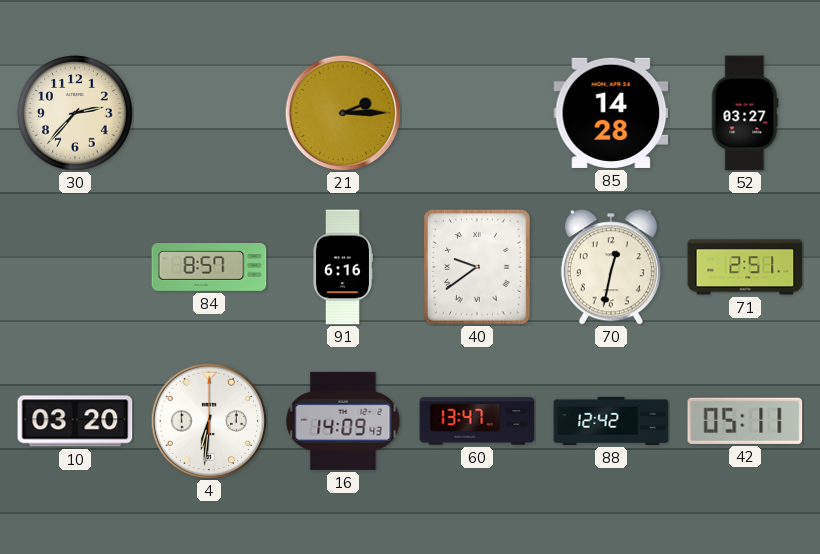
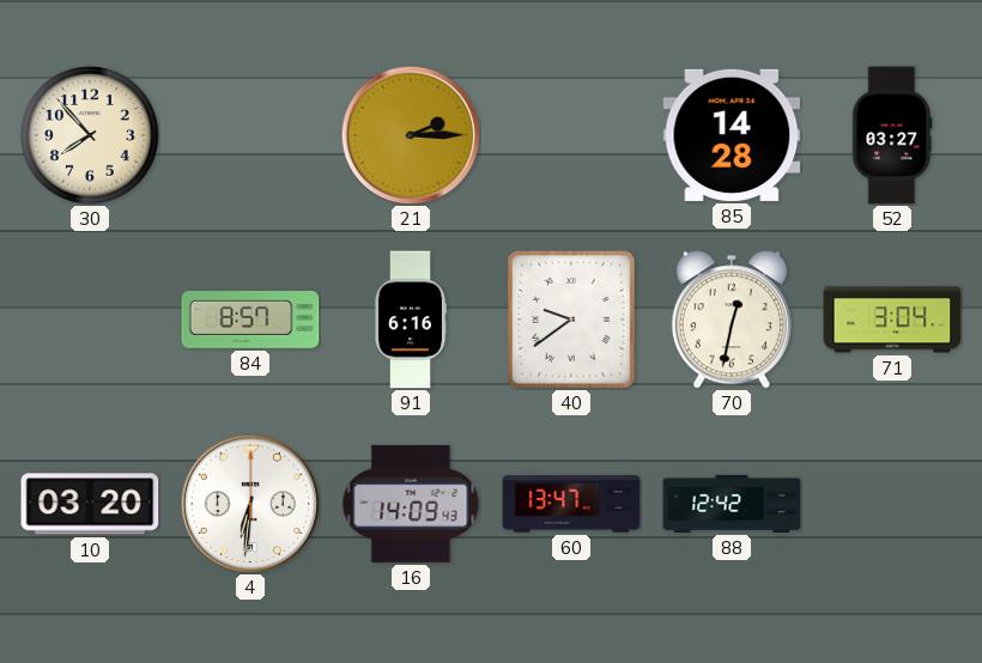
30: 2:37 -> 7:53
71: 2:51 -> 3:04
42: 05:11 -> none
